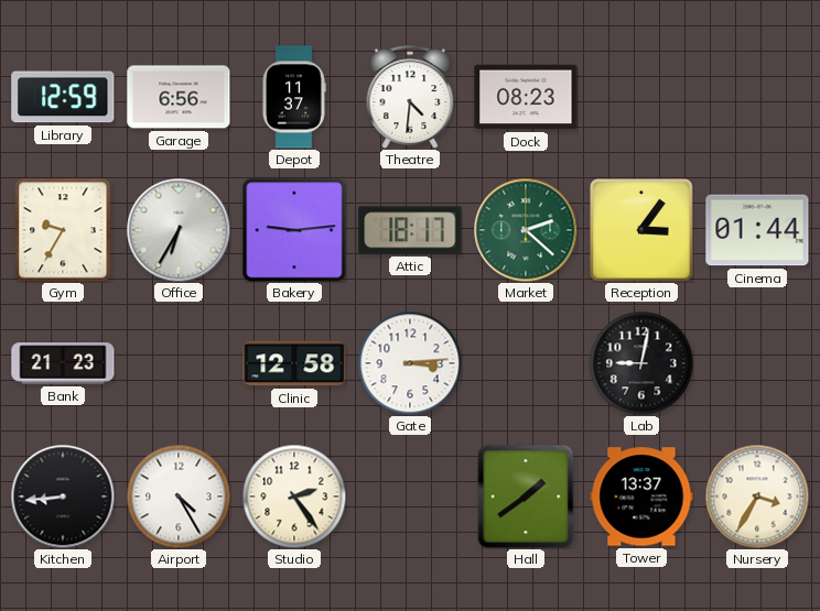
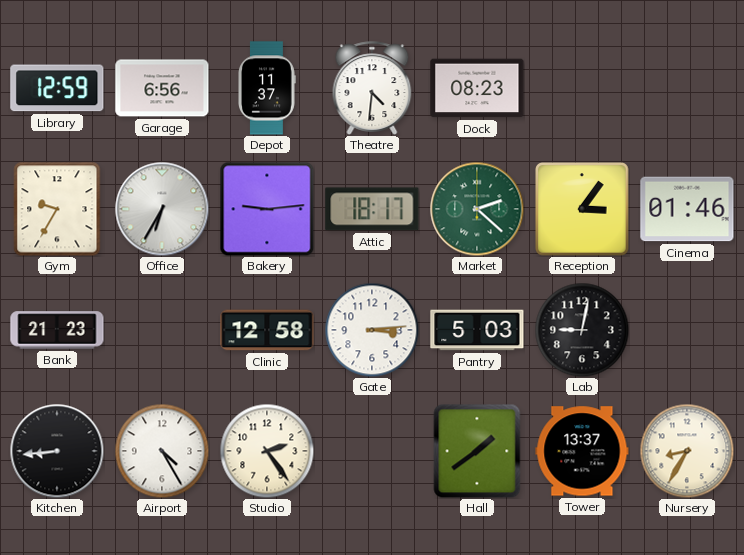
Cinema: 01:44 -> 01:46
Pantry: none -> 5:03
Nursery: 3:35 -> 8:35
